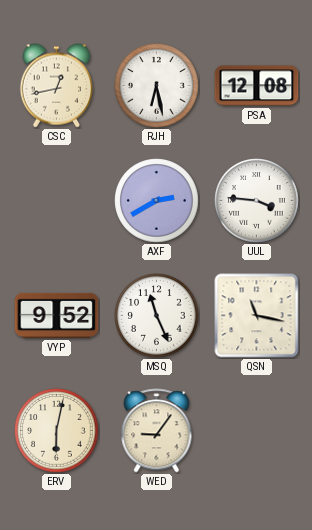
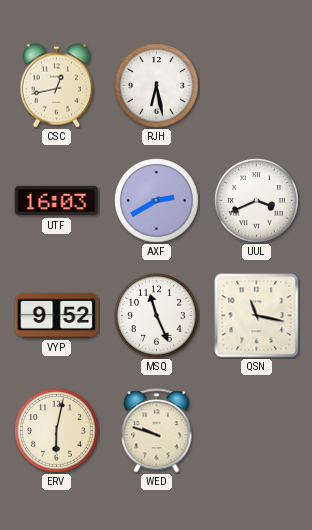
PSA: 12:08 -> none
UTF: none -> 16:03
UUL: 3:46 -> 3:41
WED: 9:06 -> 9:48
